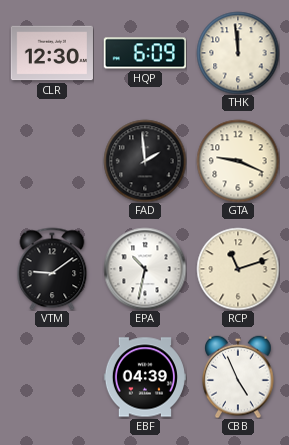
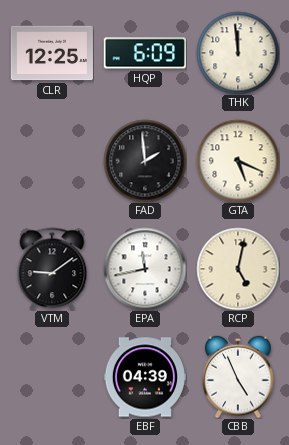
CLR: 12:30 -> 12:25
GTA: 9:19 -> 5:19
EPA: 10:32 -> 11:43
RCP: 11:12 -> 5:02
